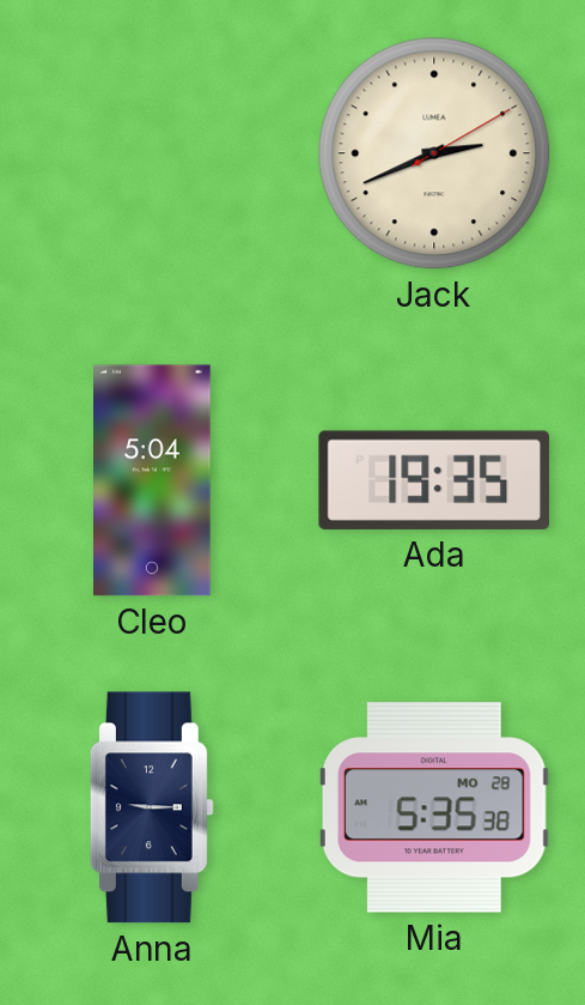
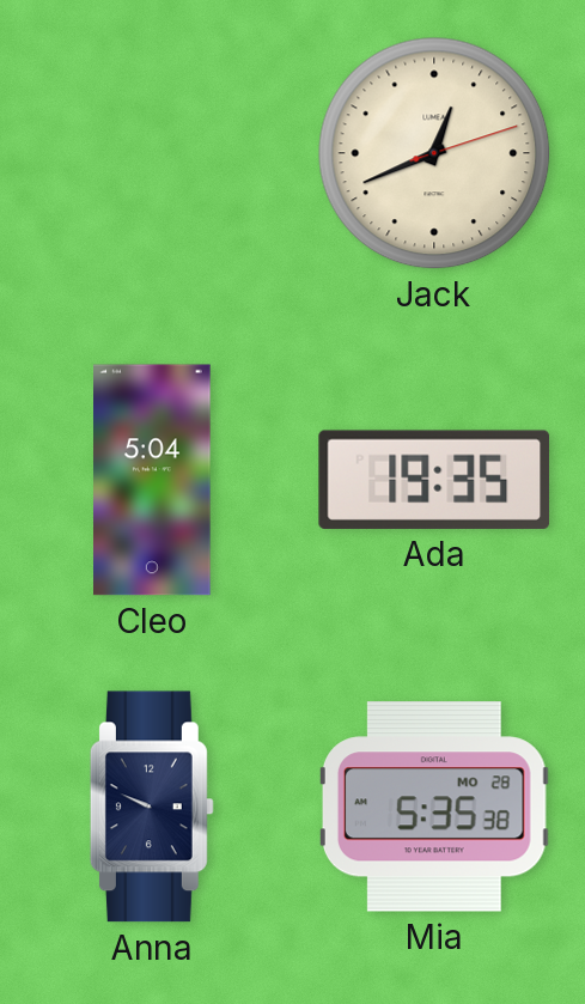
Jack: 2:41 -> 12:41
Anna: 9:15 -> 9:49
